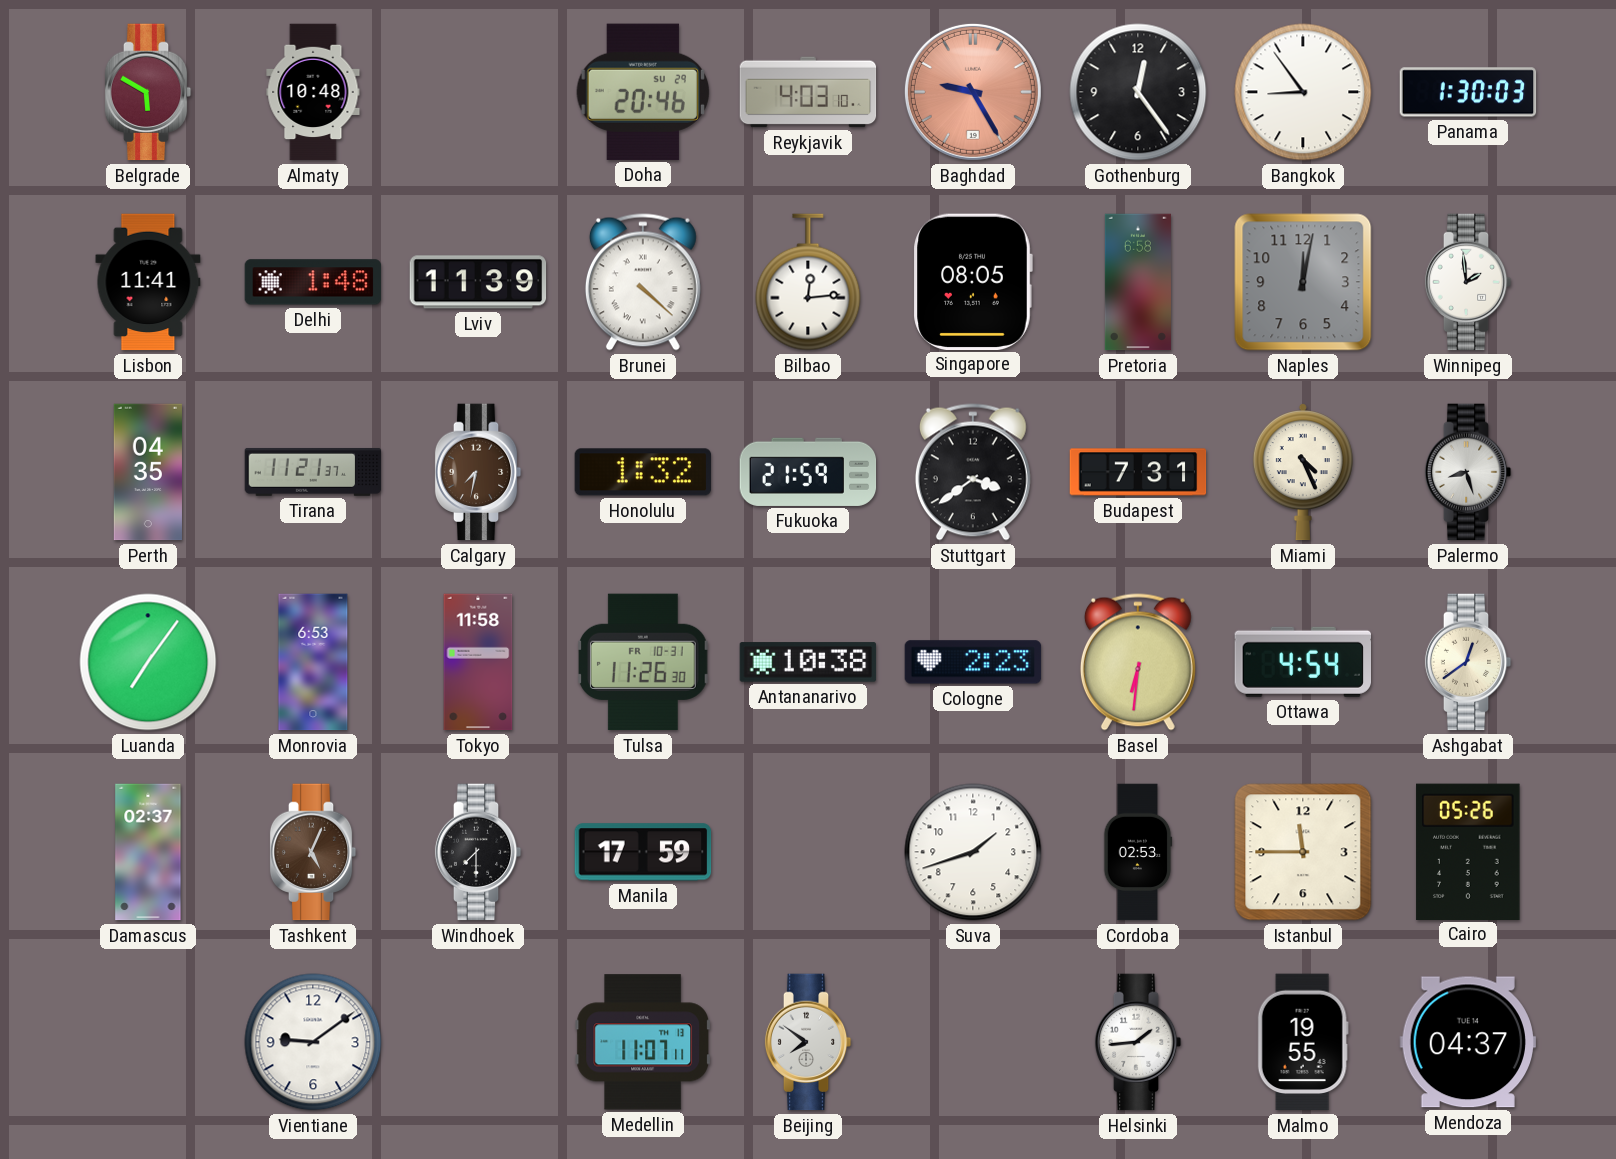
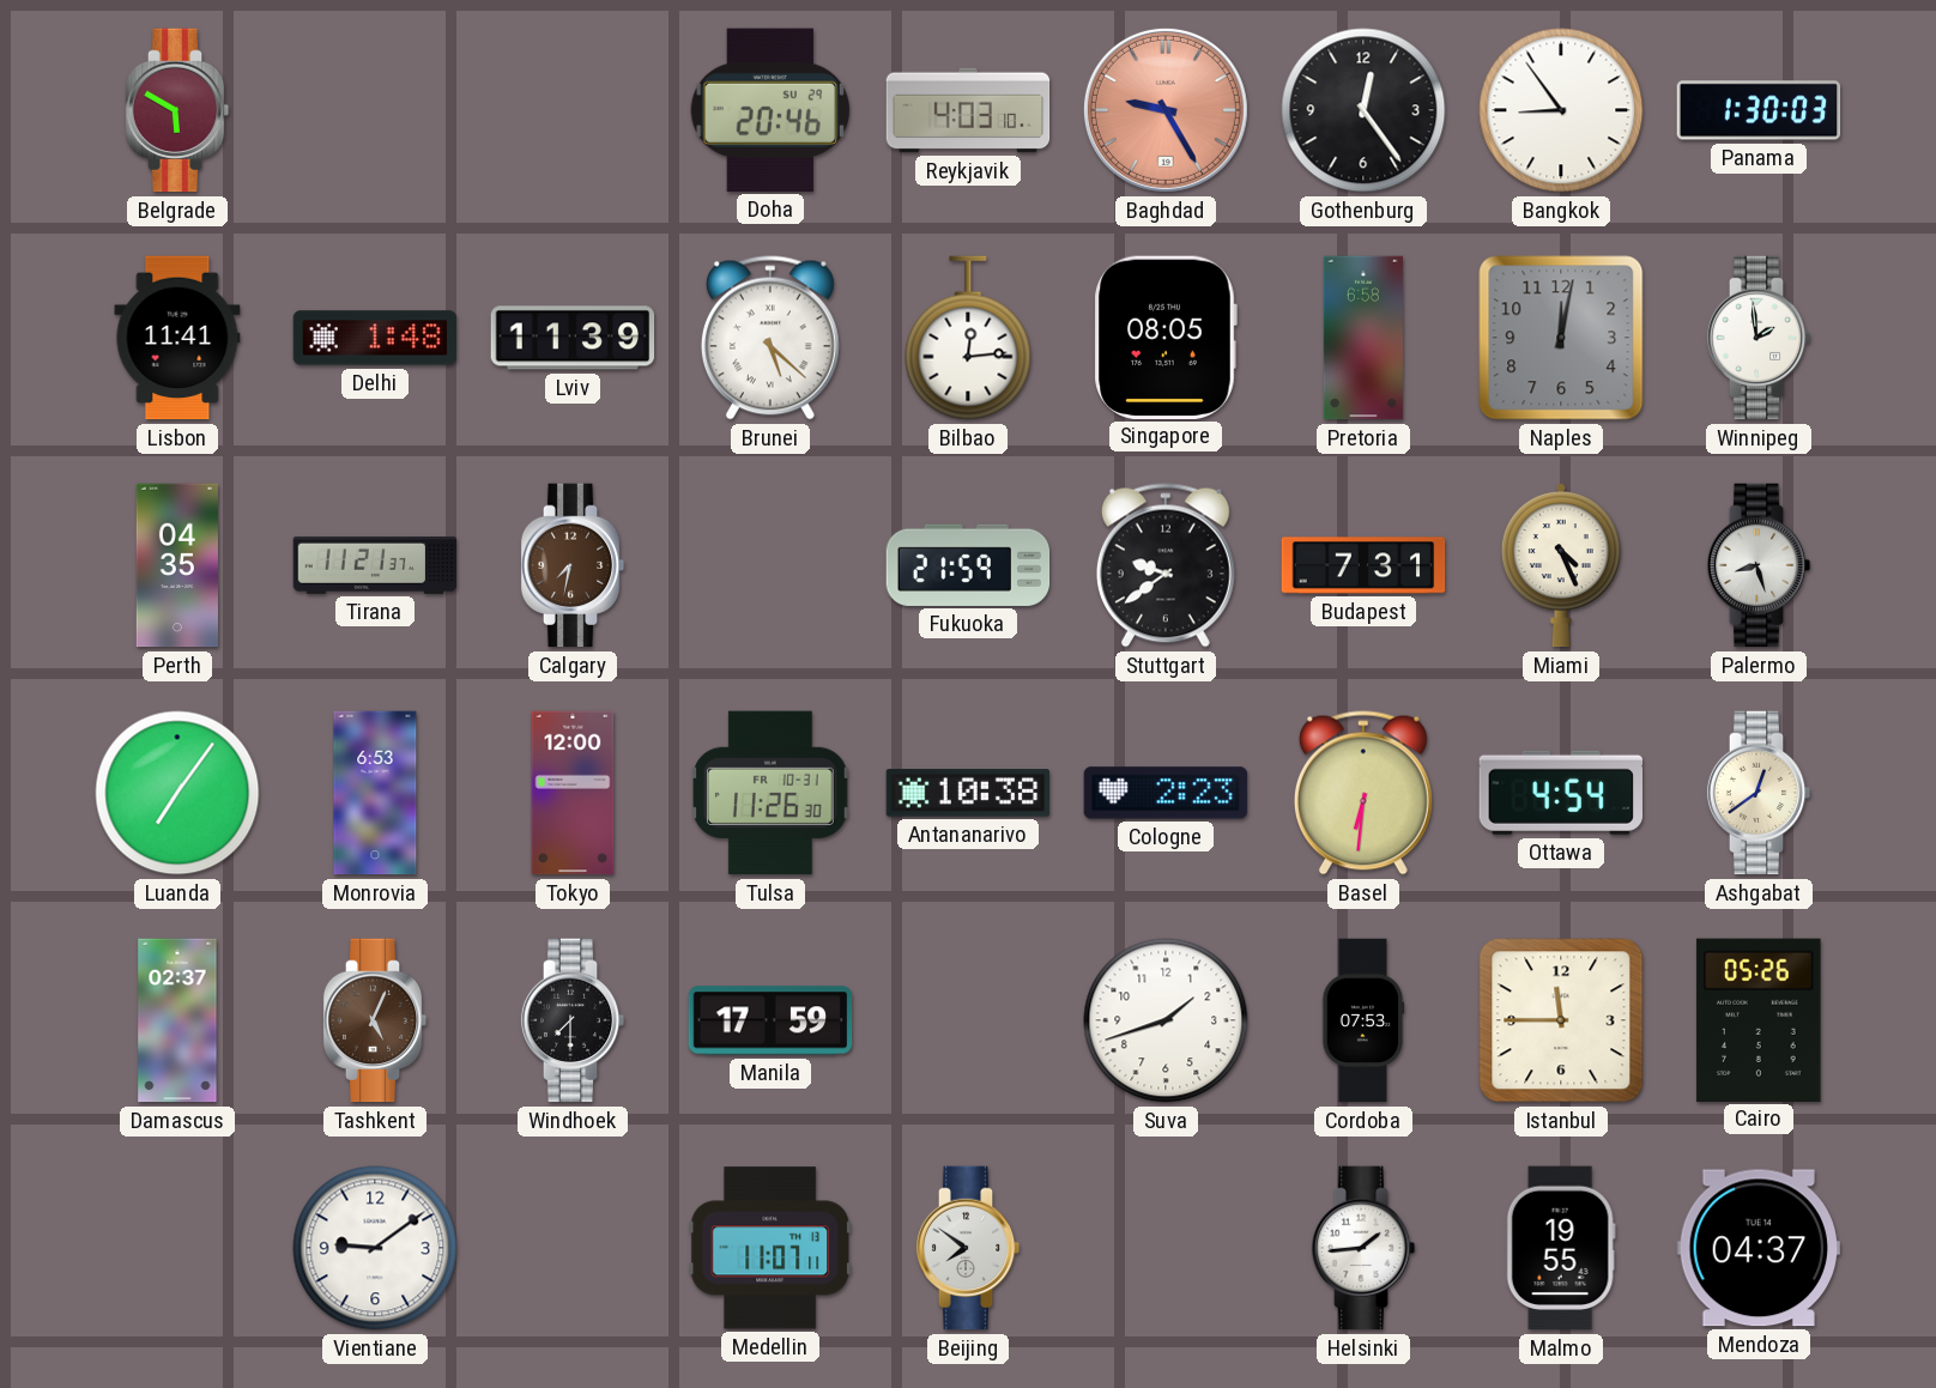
Almaty: 10:48 -> none
Brunei: 4:22 -> 5:22
Honolulu: 1:32 -> none
Stuttgart: 3:39 -> 9:39
Tokyo: 11:58 -> 12:00
Cordoba: 02:53 -> 07:53
